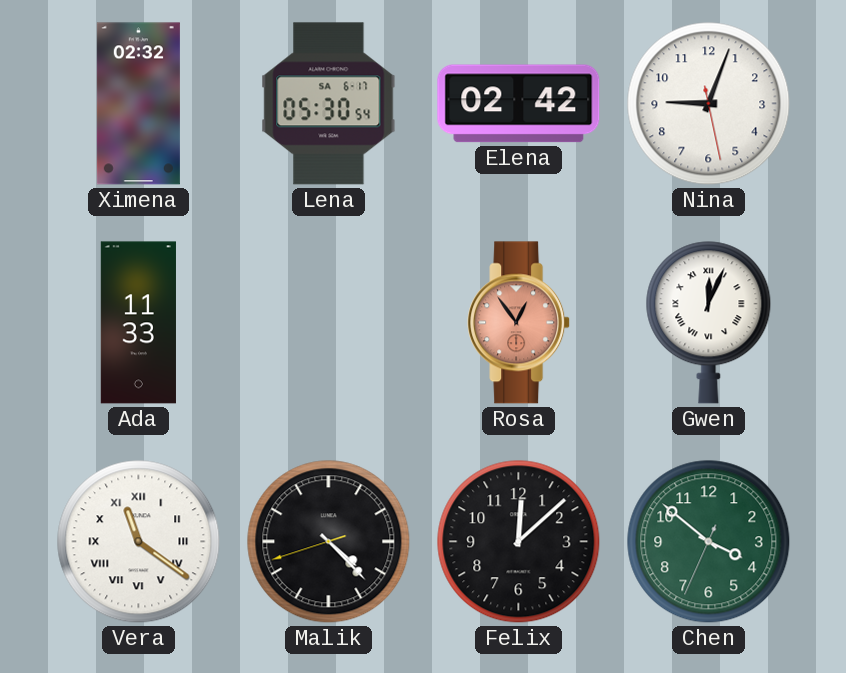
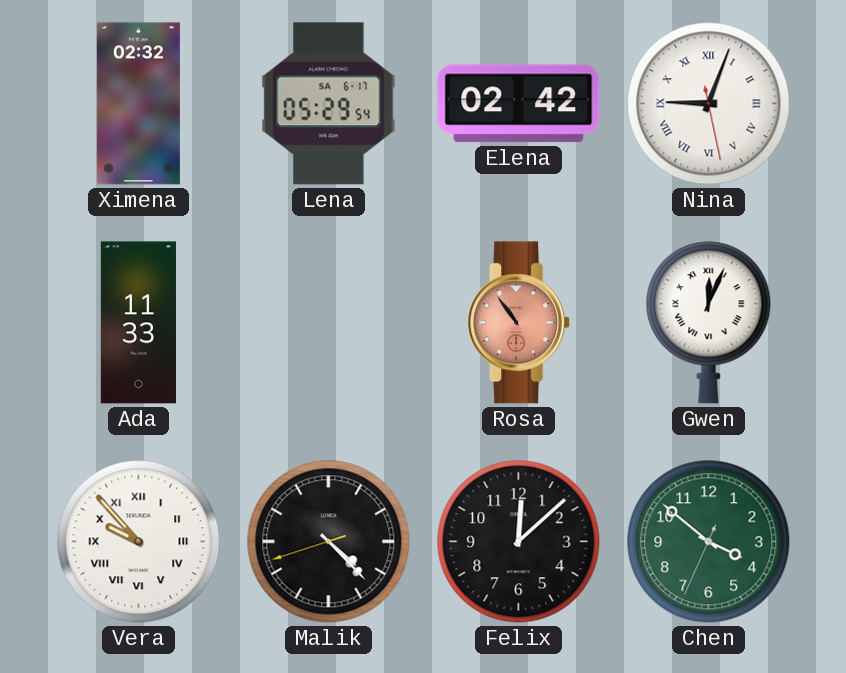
Lena: 05:30 -> 05:29
Nina numerals: Arabic -> Roman
Rosa: 12:54 -> 10:54
Vera: 11:21 -> 9:53
